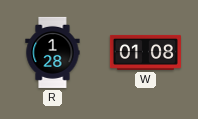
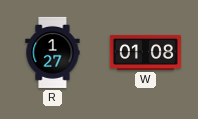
R: 1:28 -> 1:27
